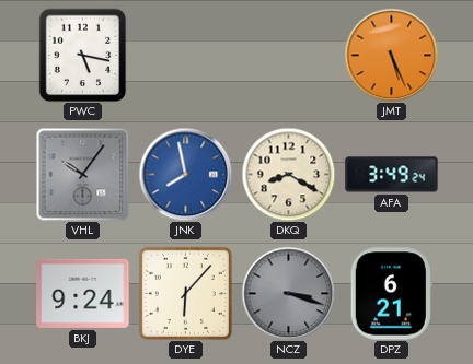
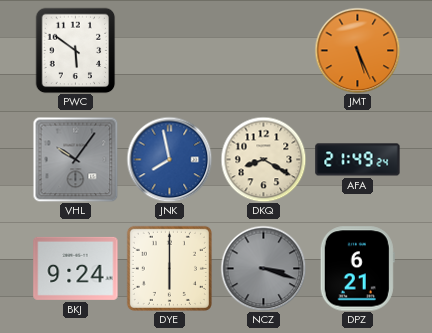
PWC: 5:17 -> 5:51
AFA: 3:49 -> 21:49
DYE: 6:07 -> 6:00
